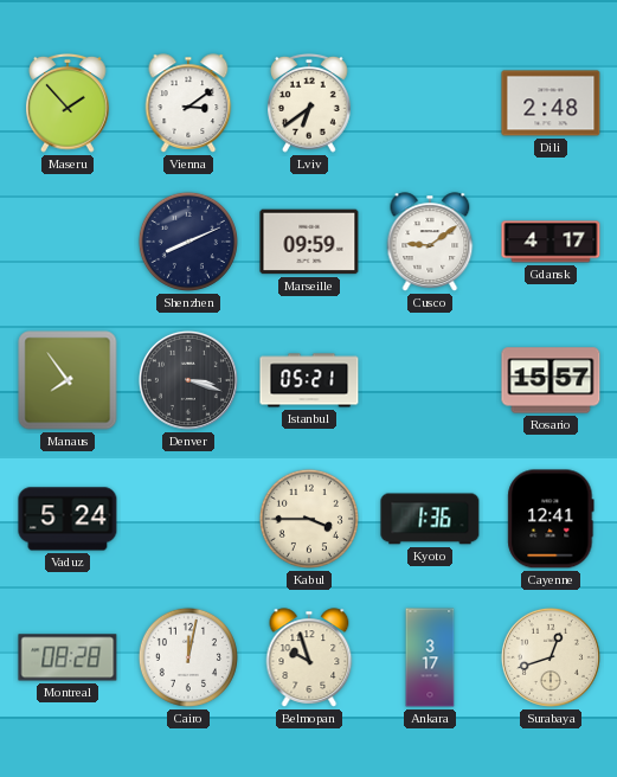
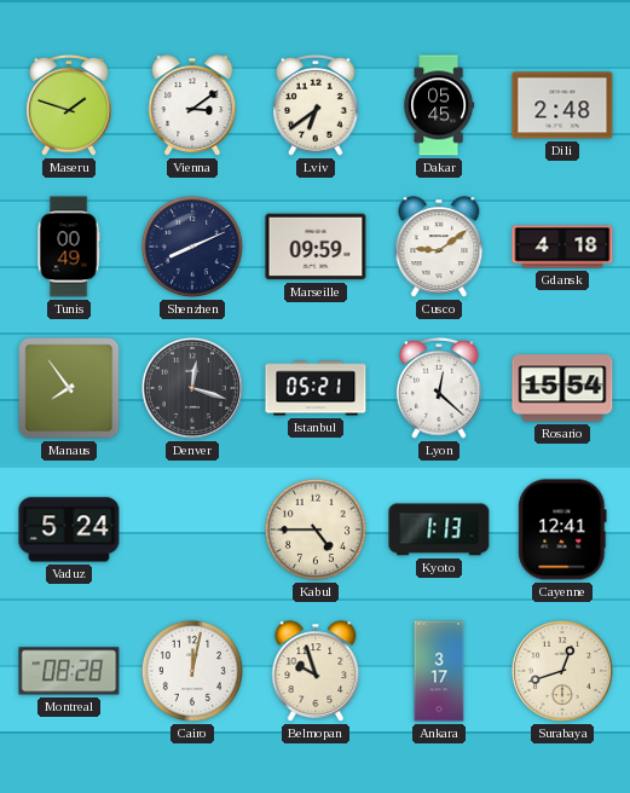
Maseru: 1:53 -> 1:48
Dakar: none -> 05:45
Tunis: none -> 00:49
Gdansk: 4:17 -> 4:18
Denver: 3:18 -> 12:18
Lyon: none -> 12:22
Rosario: 15:57 -> 15:54
Kabul: 3:45 -> 4:45
Kyoto: 1:36 -> 1:13
